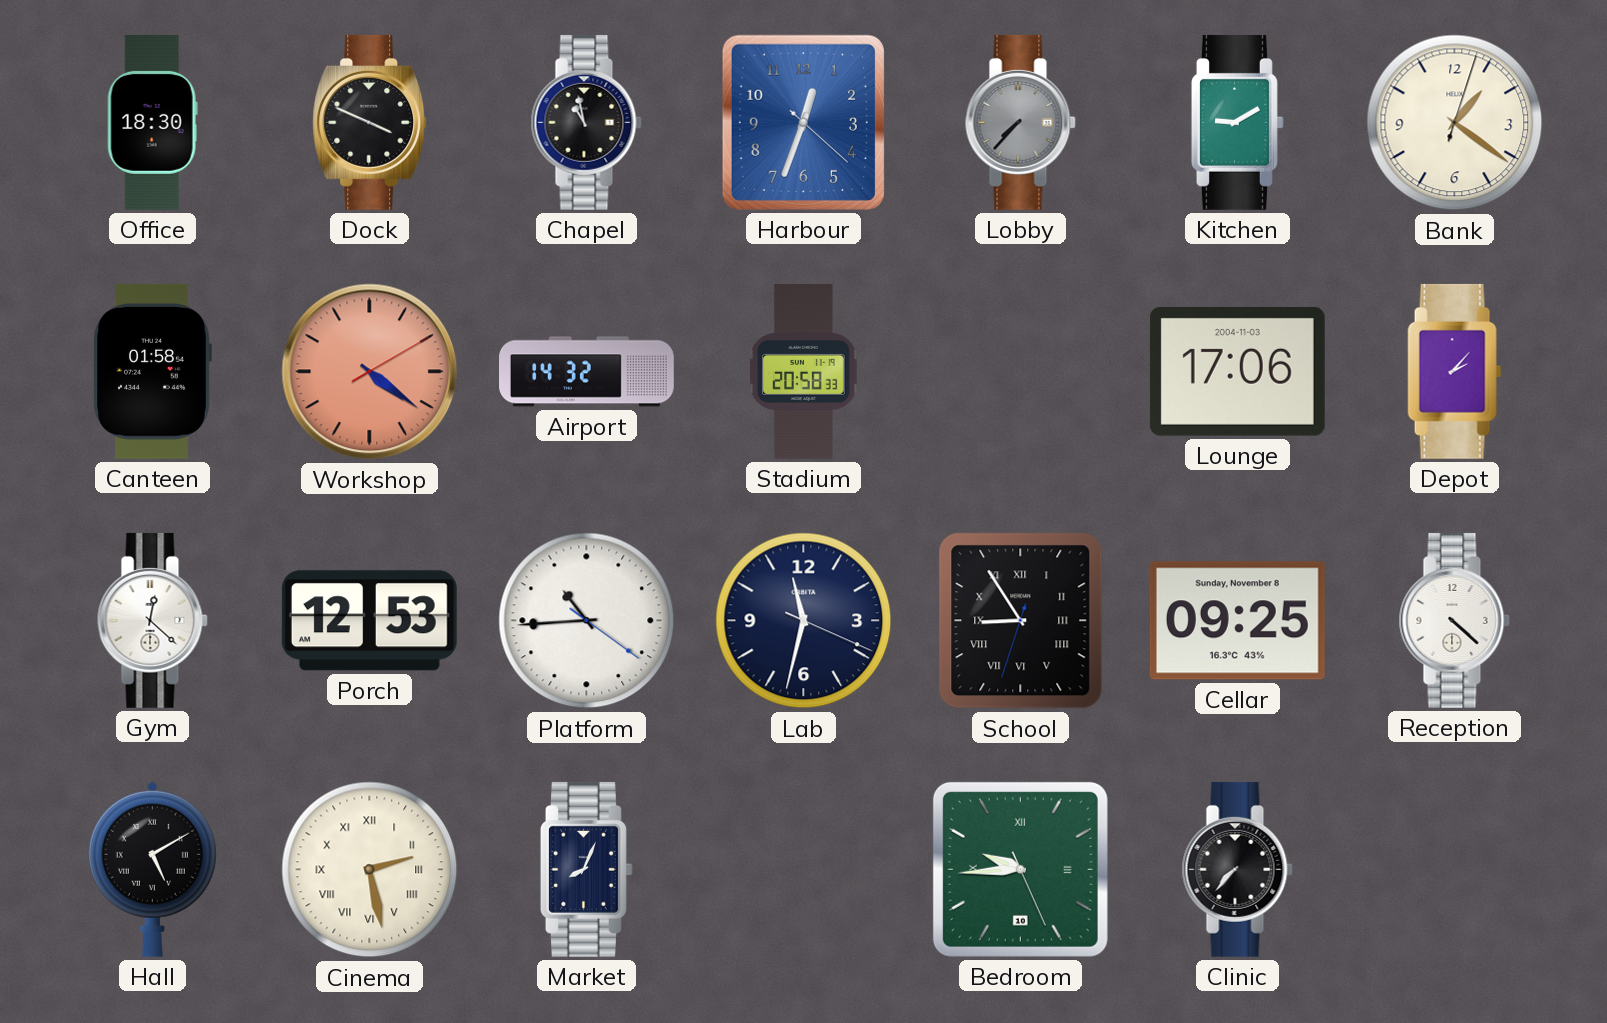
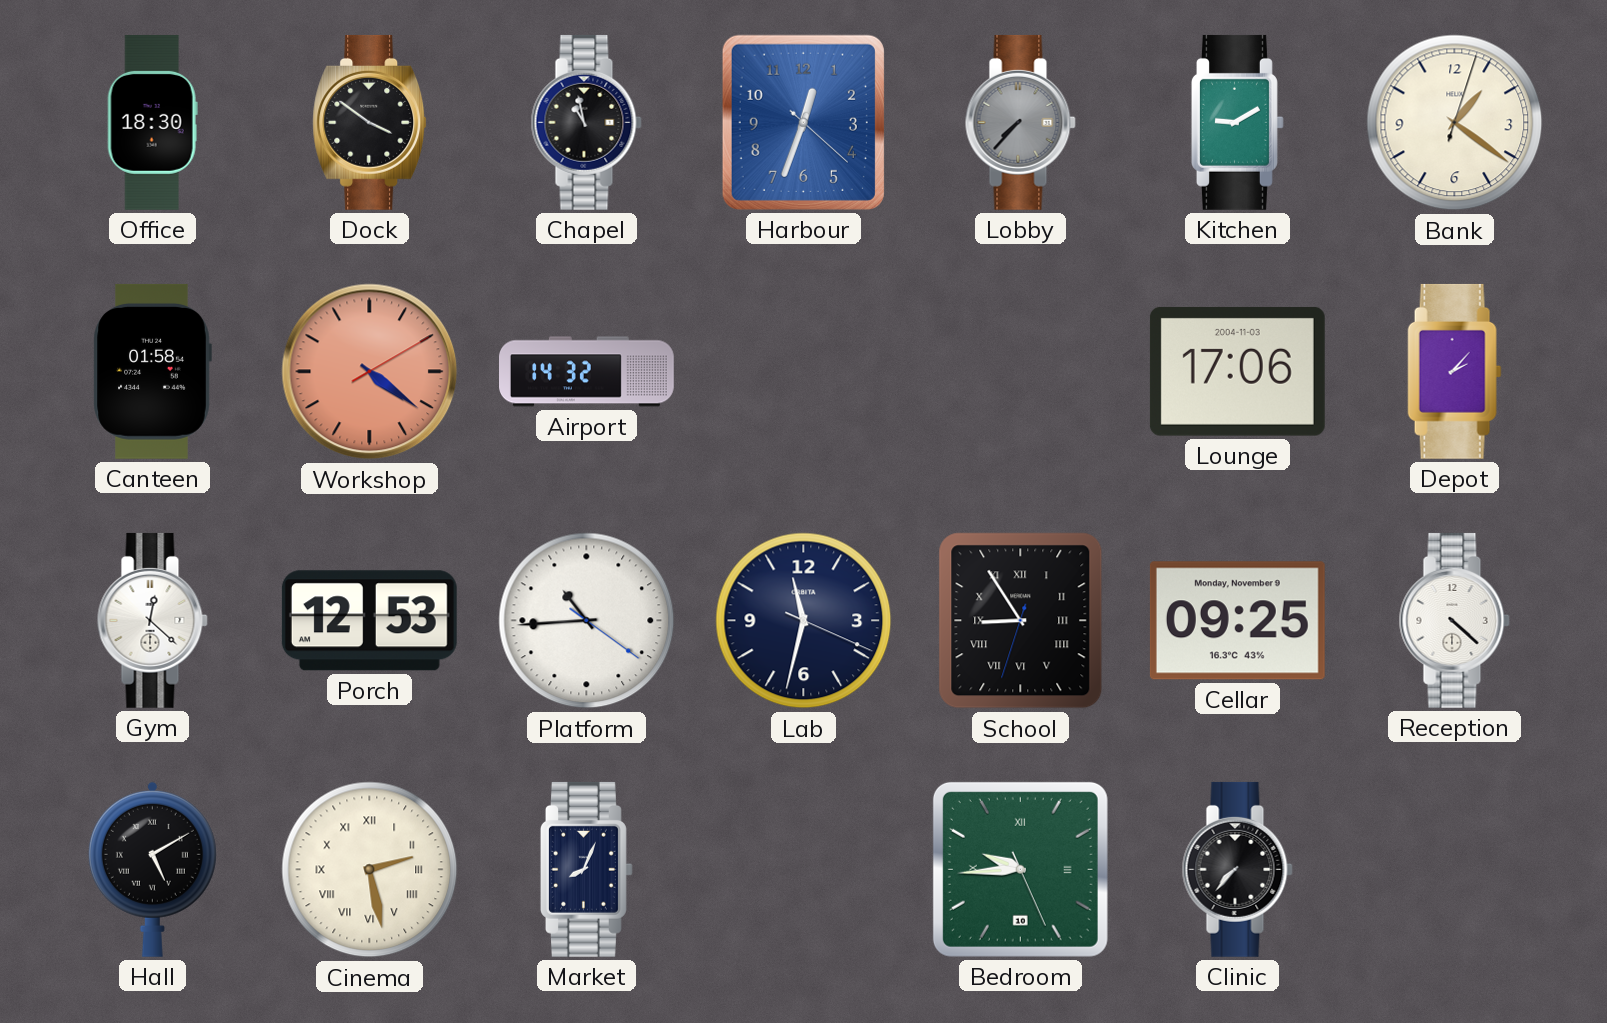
Dock: 3:49 -> 3:51
Stadium: 20:58 -> none
Cellar date: Sunday, November 8 -> Monday, November 9
